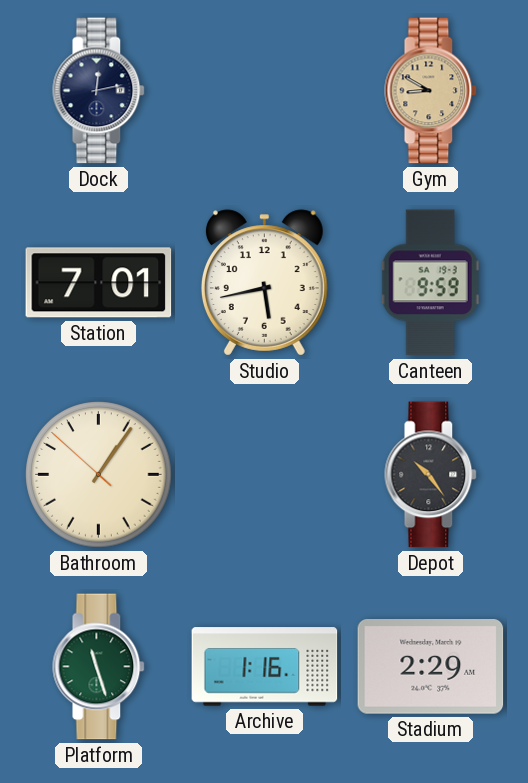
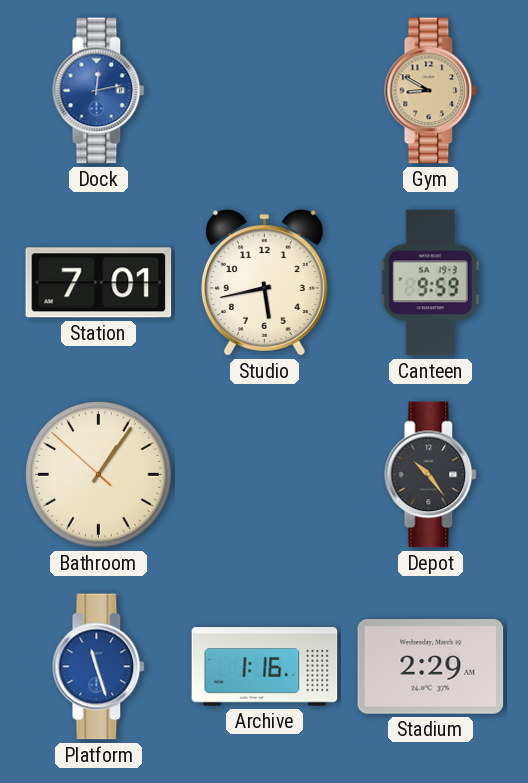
Dock dial: navy -> blue
Platform dial: green -> blue
